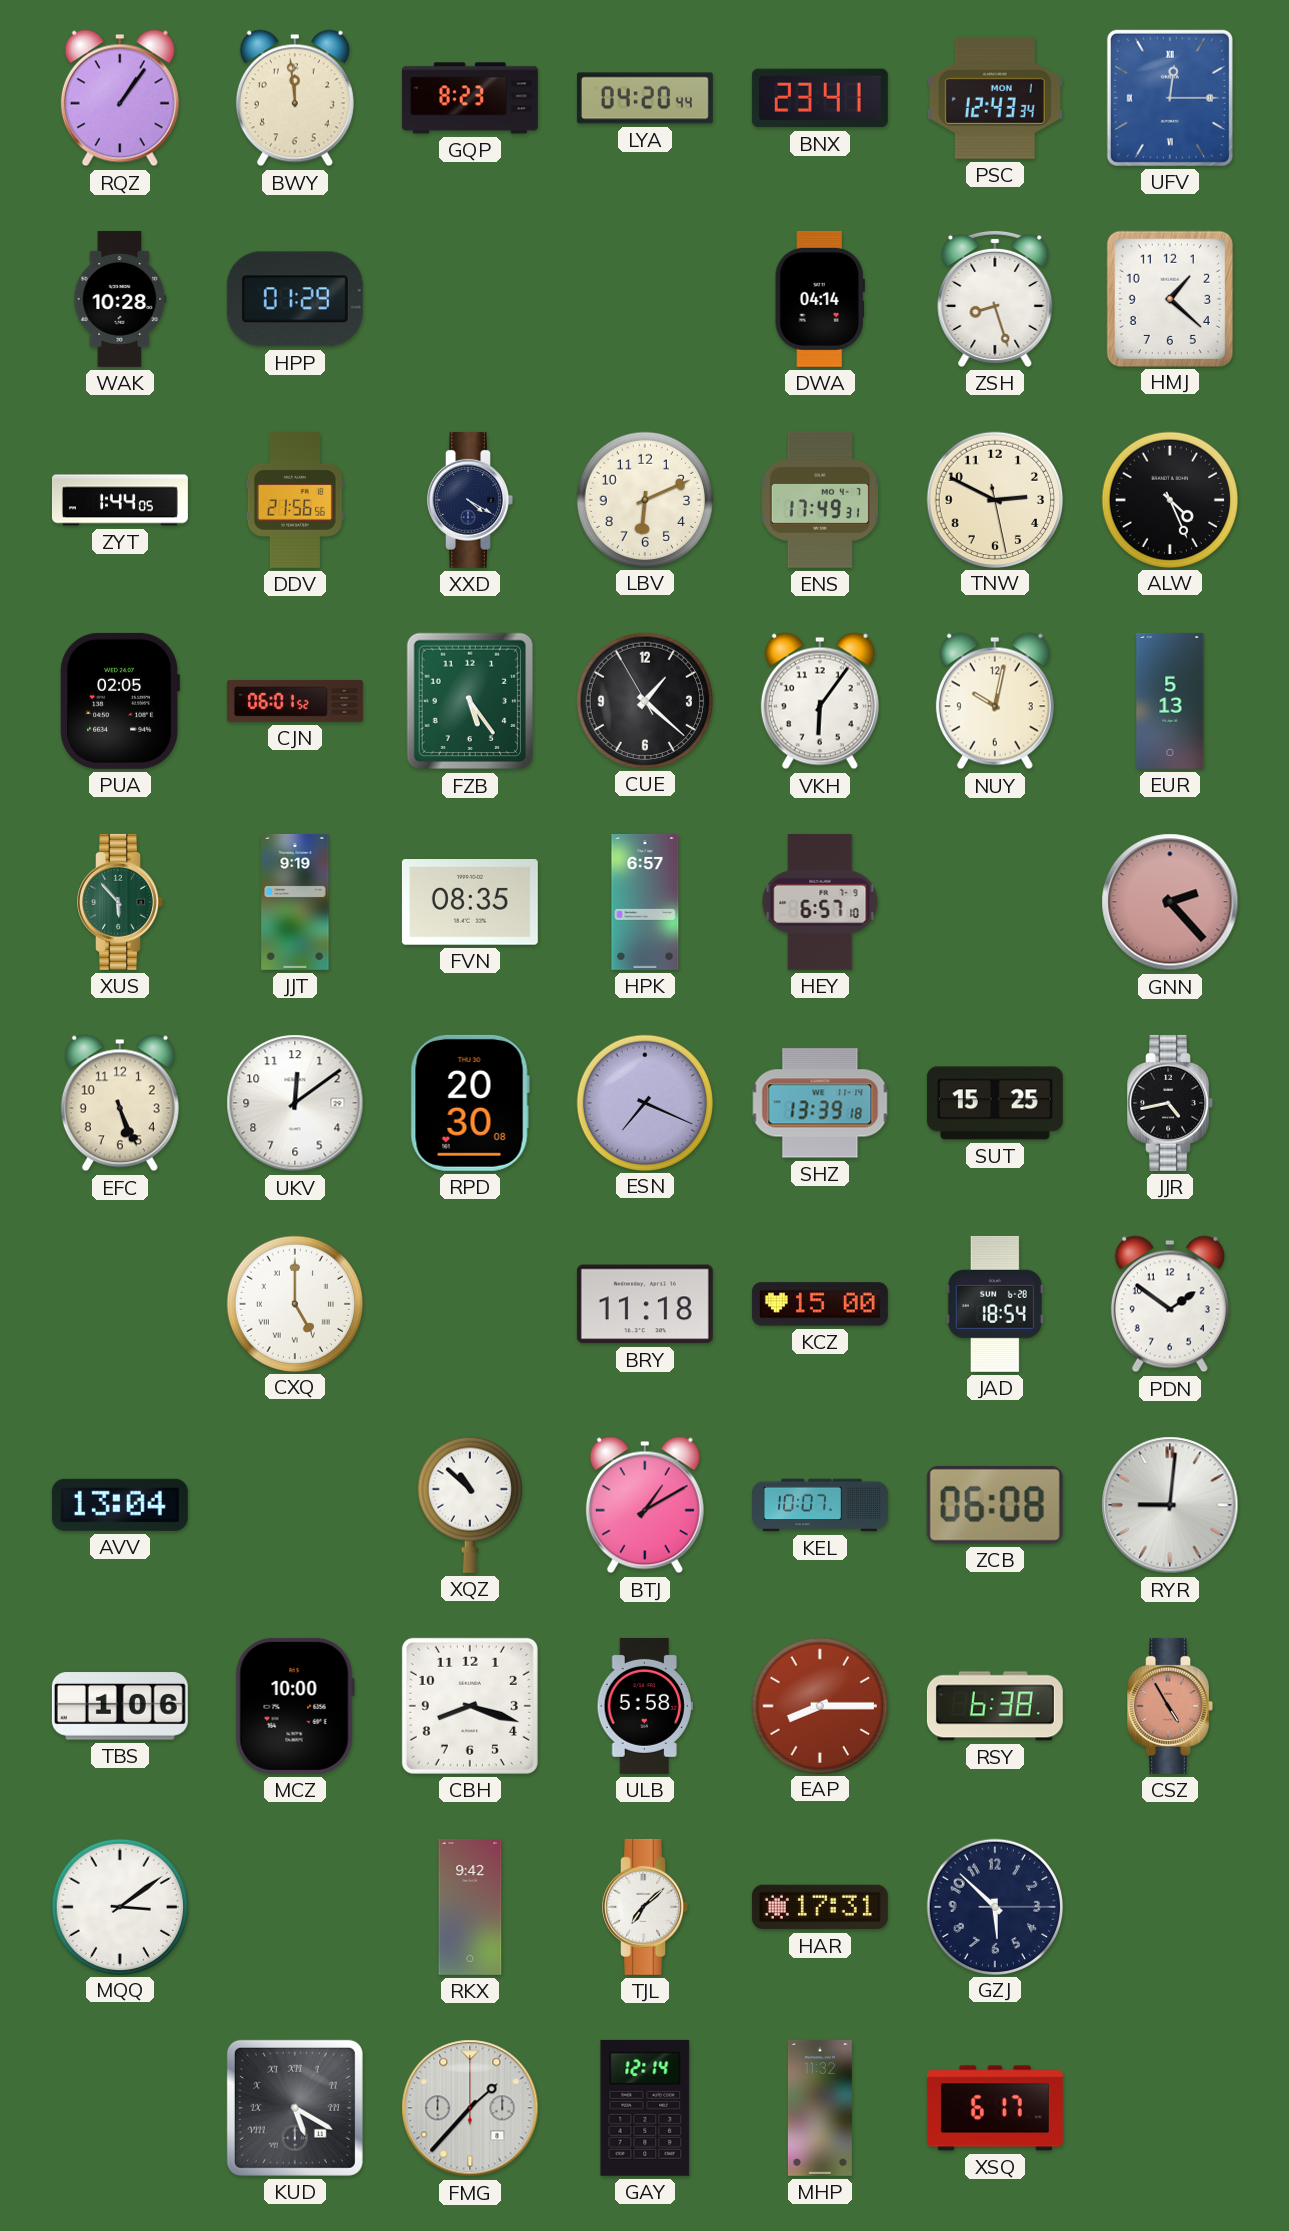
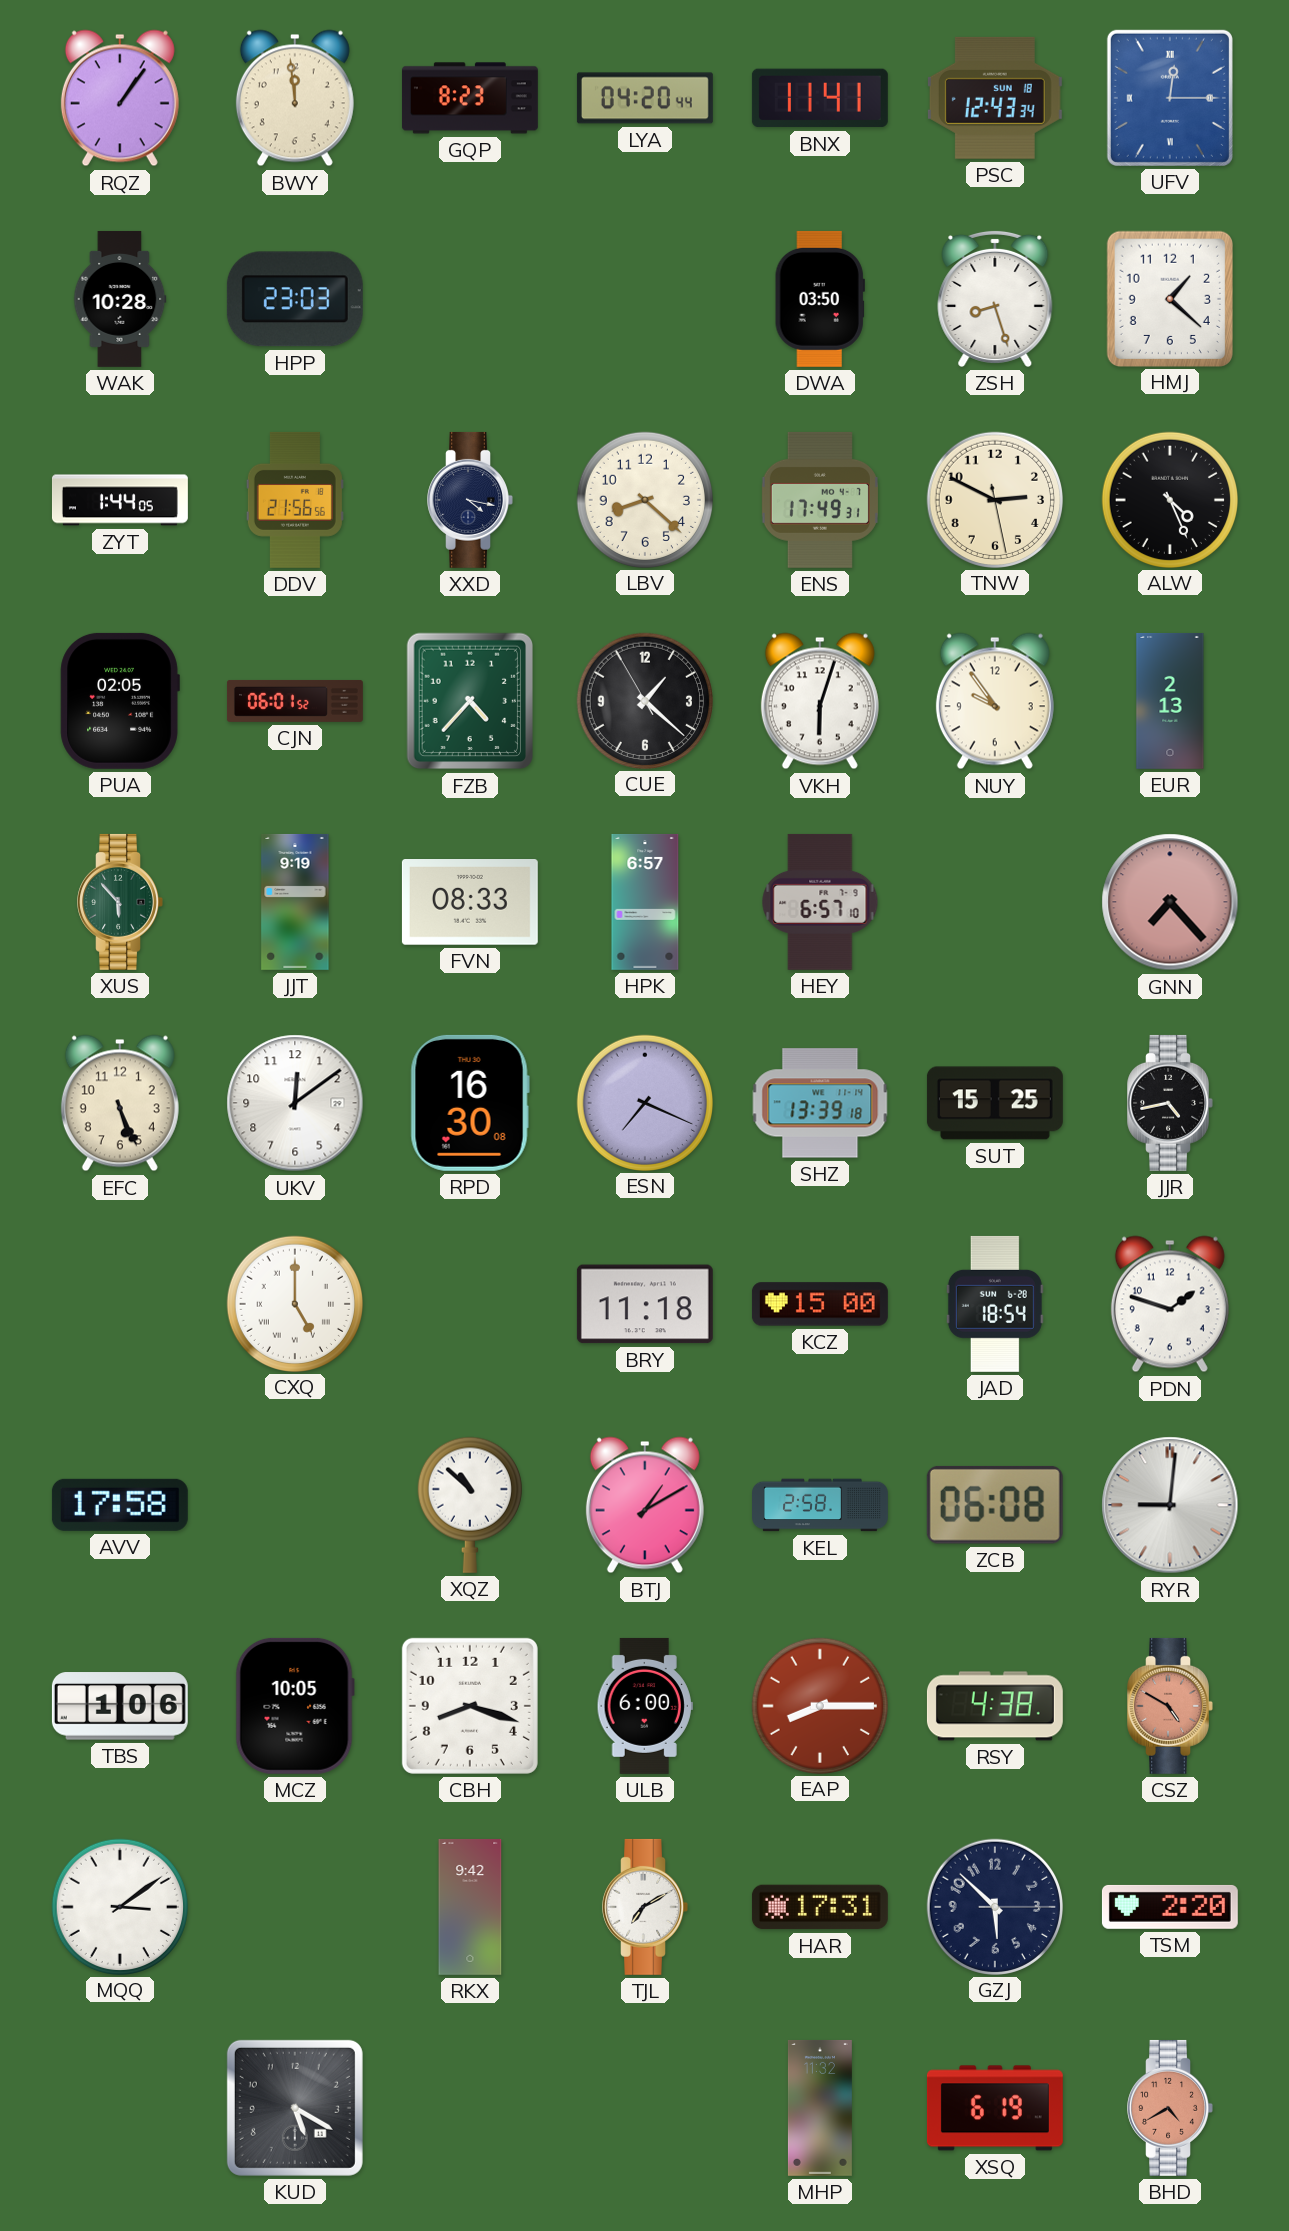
BNX: 23:41 -> 11:41
PSC date: MON 1 -> SUN 18
HPP: 01:29 -> 23:03
DWA: 04:14 -> 03:50
XXD: 4:20 -> 4:17
LBV: 6:11 -> 8:22
FZB: 5:24 -> 4:37
VKH: 6:06 -> 6:03
NUY: 10:02 -> 9:54
EUR: 5:13 -> 2:13
FVN: 08:35 -> 08:33
GNN: 2:23 -> 7:23
RPD: 20:30 -> 16:30
PDN: 1:51 -> 1:48
AVV: 13:04 -> 17:58
KEL: 10:07 -> 2:58
MCZ: 10:00 -> 10:05
ULB: 5:58 -> 6:00
RSY: 6:38 -> 4:38
CSZ: 4:55 -> 4:50
TJL: 7:08 -> 7:10
TSM: none -> 2:20
KUD numerals: Roman -> Arabic
FMG: 1:37 -> none
GAY: 12:14 -> none
XSQ: 6:17 -> 6:19
BHD: none -> 4:40
